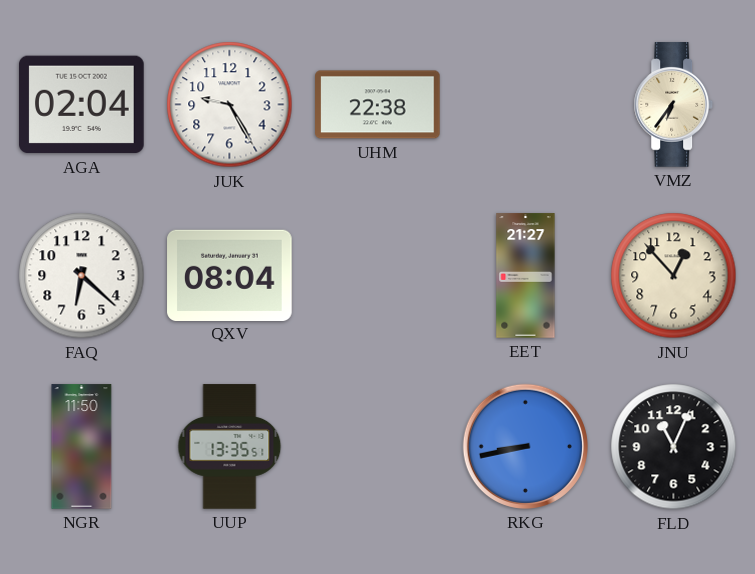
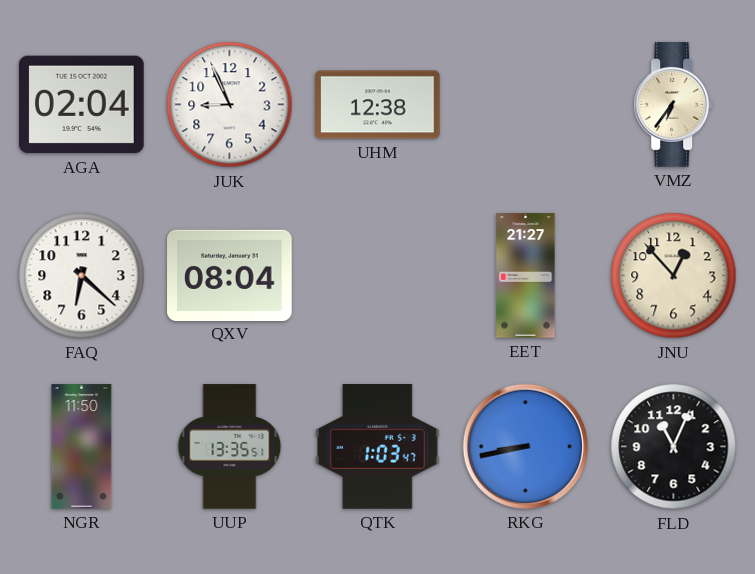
JUK: 9:25 -> 8:56
UHM: 22:38 -> 12:38
QTK: none -> 1:03
